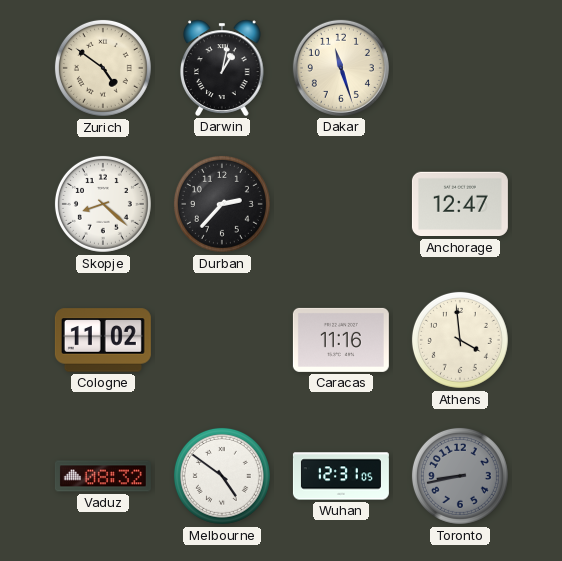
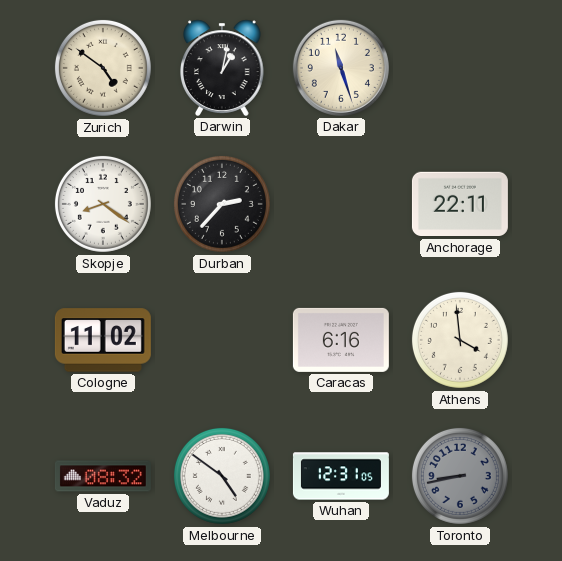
Skopje: 8:22 -> 8:21
Anchorage: 12:47 -> 22:11
Caracas: 11:16 -> 6:16
